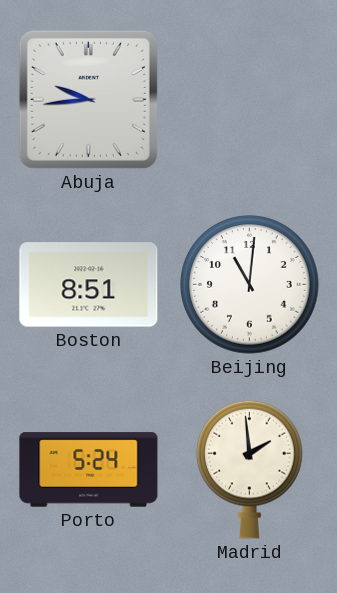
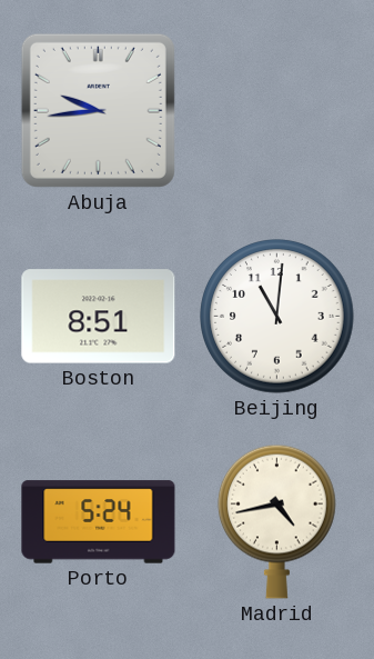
Madrid: 1:59 -> 4:43
